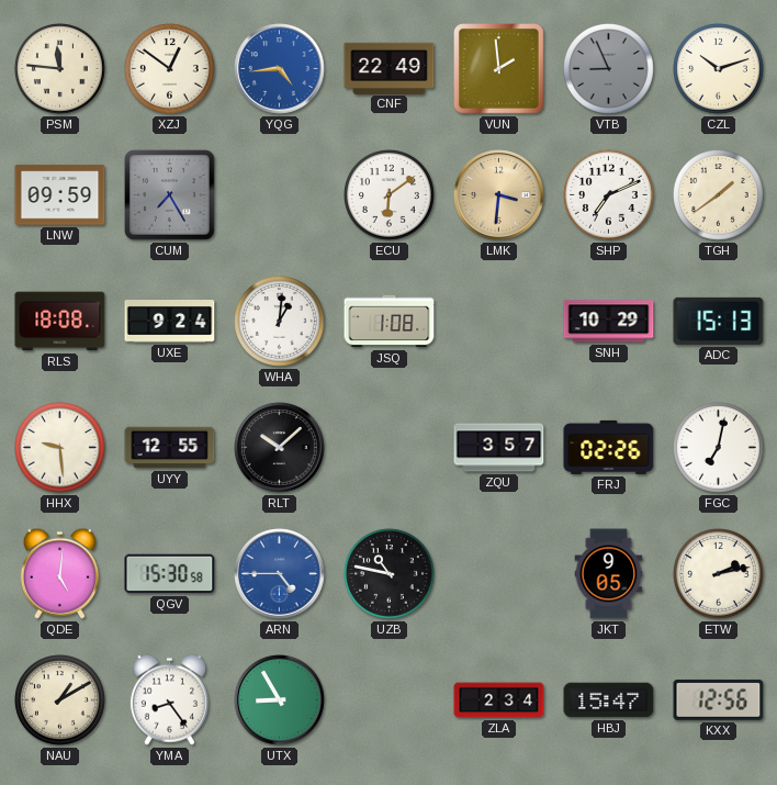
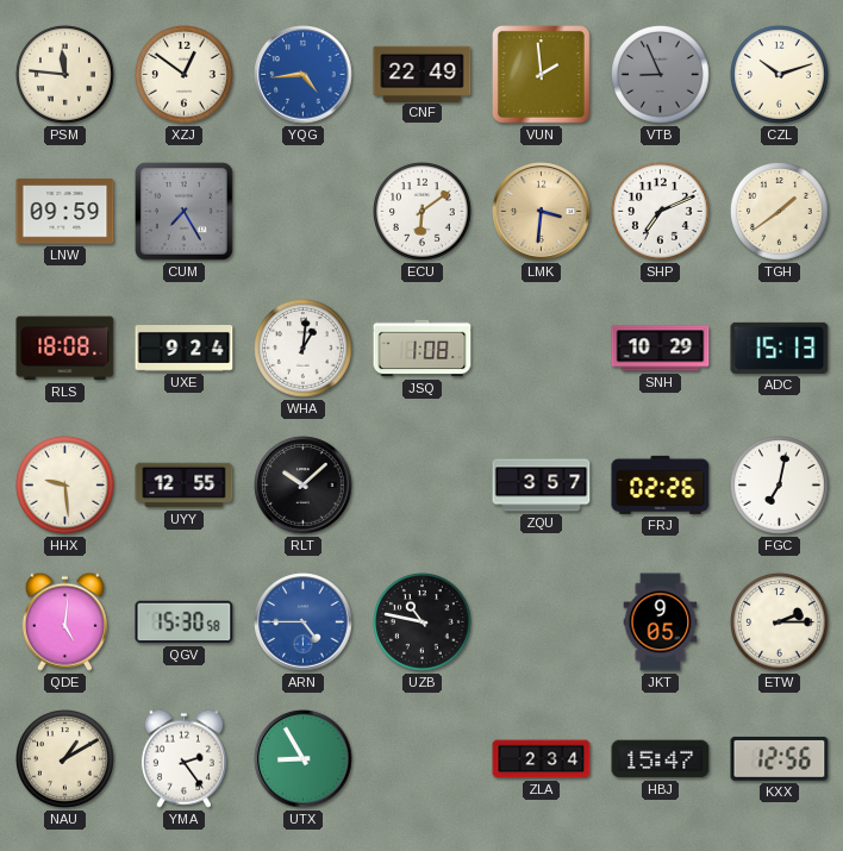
ETW: 2:13 -> 2:15
YMA: 8:24 -> 2:24
